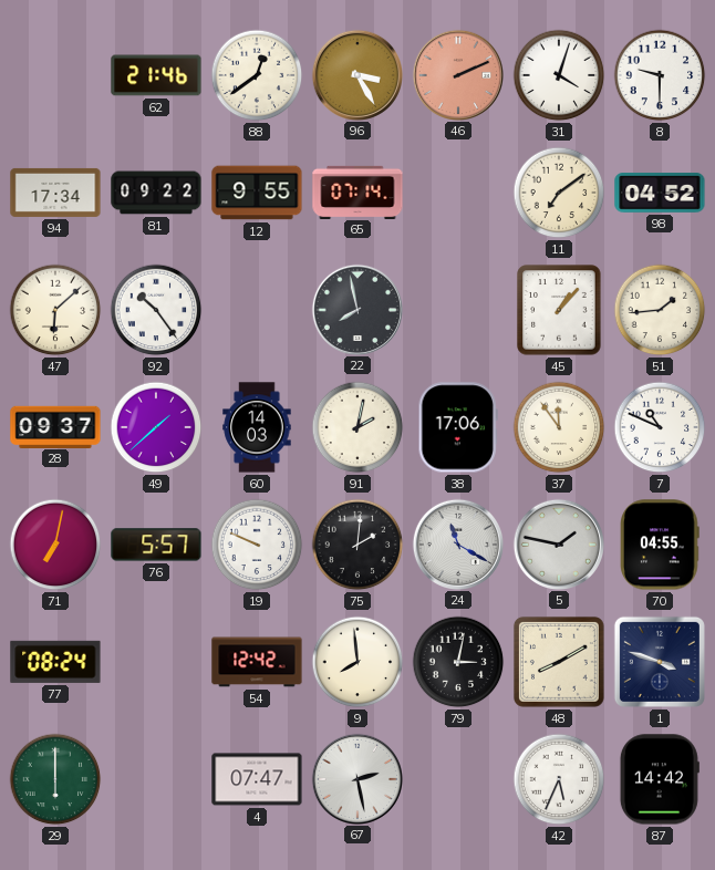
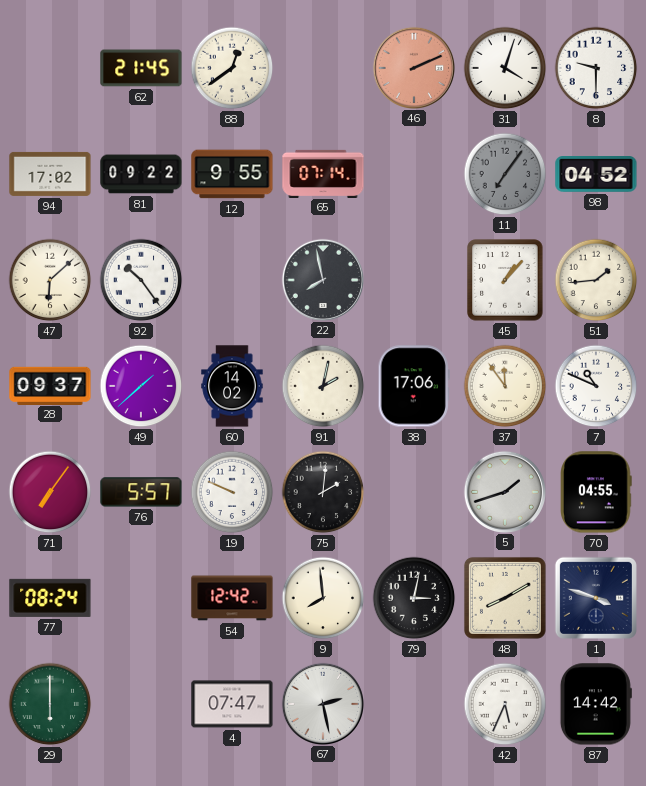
62: 21:46 -> 21:45
96: 3:25 -> none
94: 17:34 -> 17:02
11: 7:09 -> 7:06
11 dial: cream -> grey
60: 14:03 -> 14:02
71: 7:02 -> 7:06
24: 11:20 -> none
5: 1:47 -> 1:42
